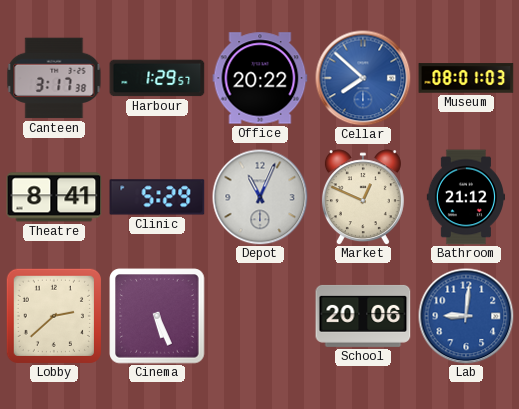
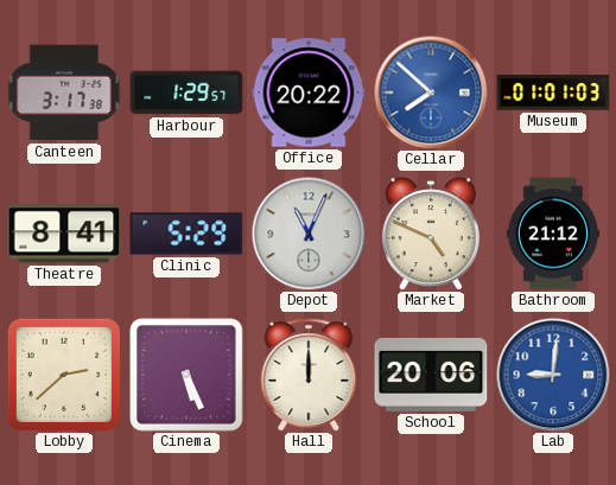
Museum: 08:01 -> 01:01
Market: 12:49 -> 4:49
Hall: none -> 12:00
